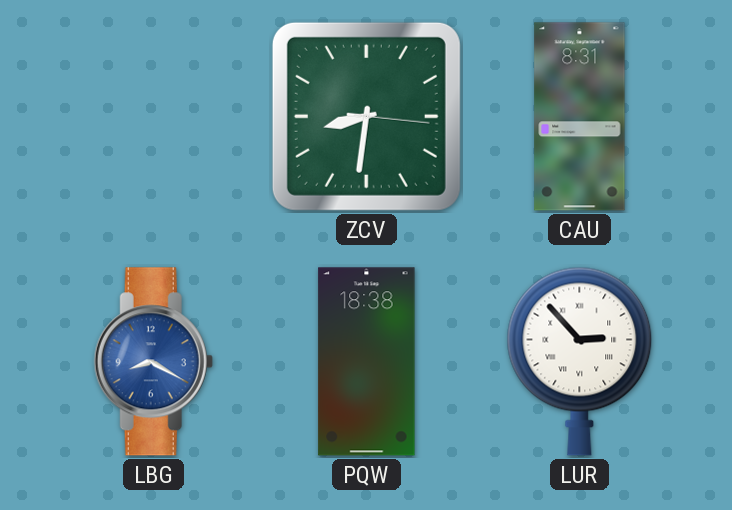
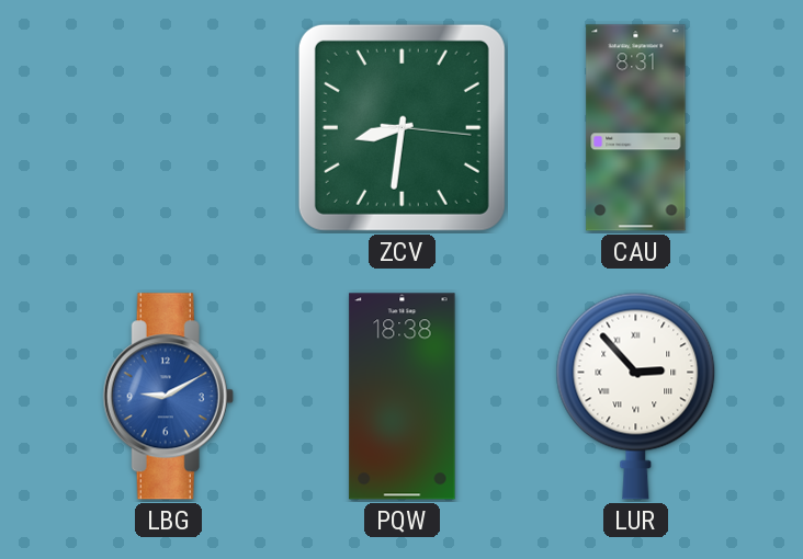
LBG: 8:20 -> 9:10
